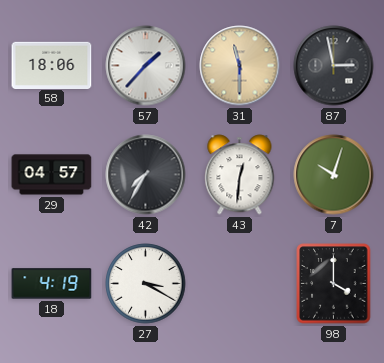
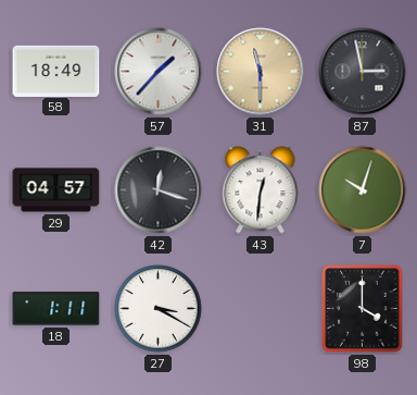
58: 18:06 -> 18:49
42: 7:35 -> 12:18
18: 4:19 -> 1:11
